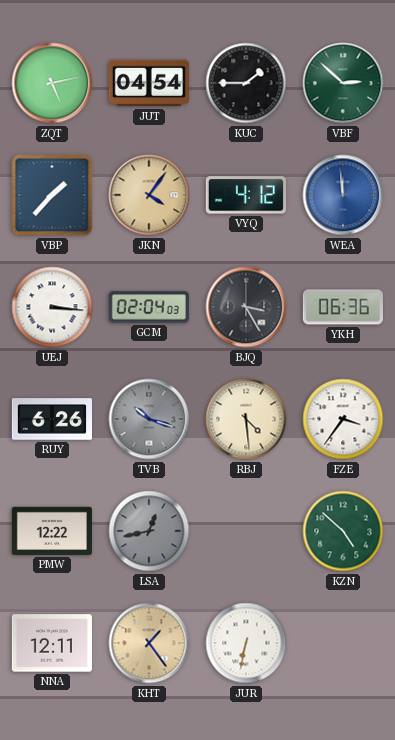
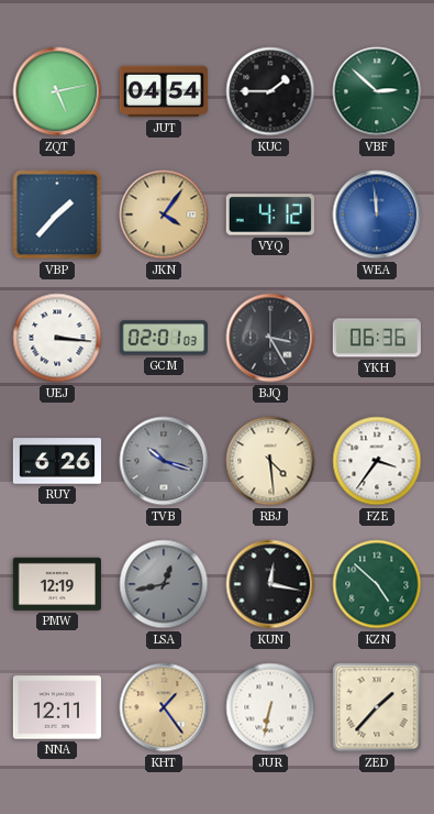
GCM: 02:04 -> 02:01
PMW: 12:22 -> 12:19
KUN: none -> 12:17
ZED: none -> 1:37
